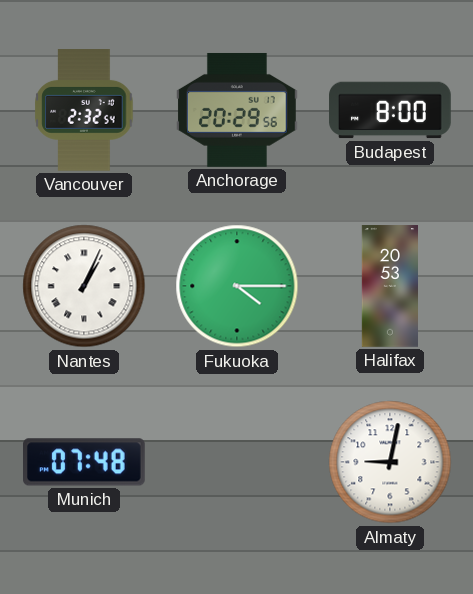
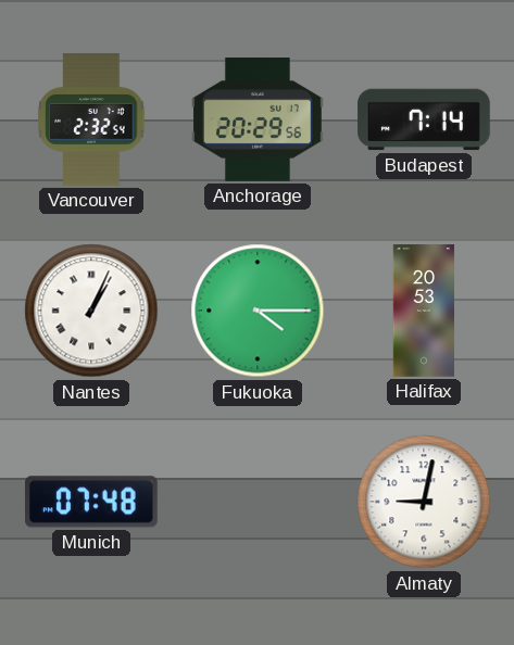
Budapest: 8:00 -> 7:14
